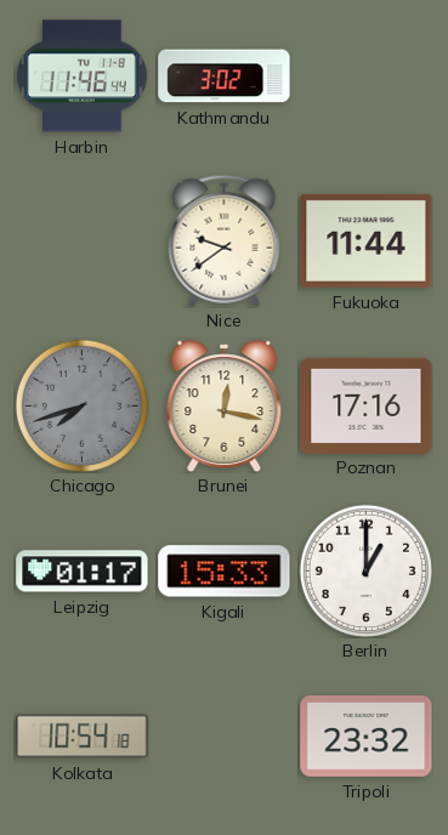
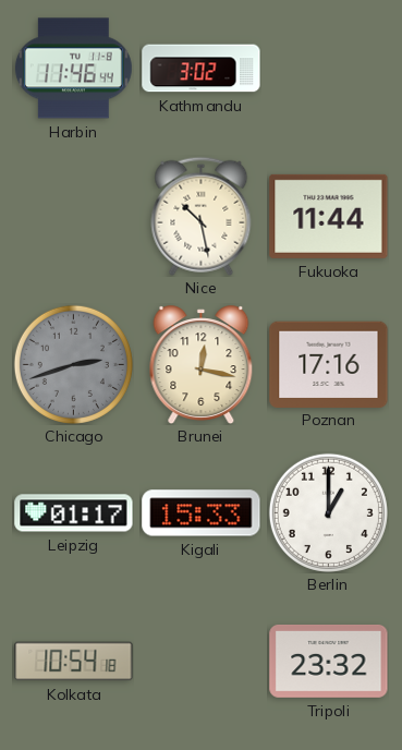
Nice: 9:39 -> 10:28
Chicago: 7:42 -> 2:42
